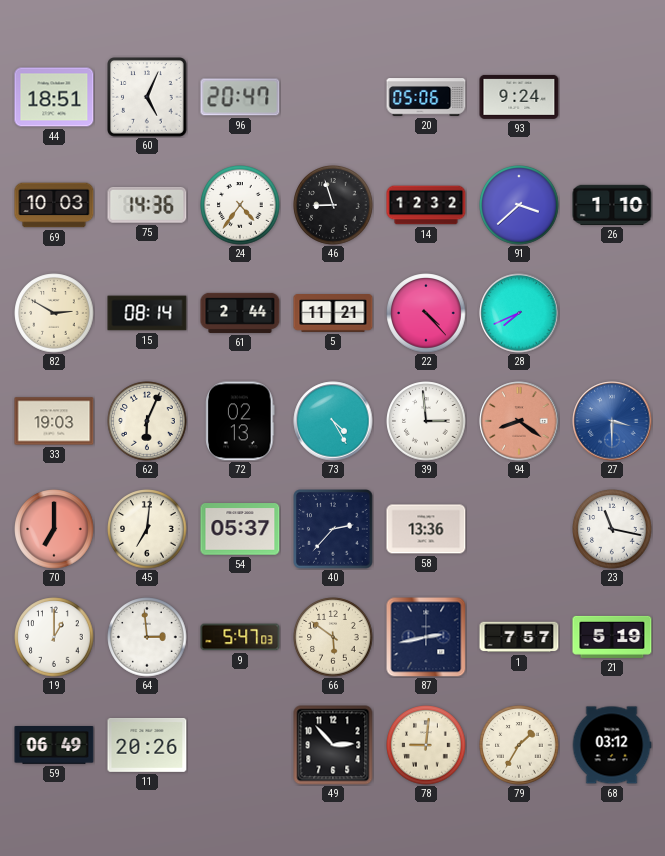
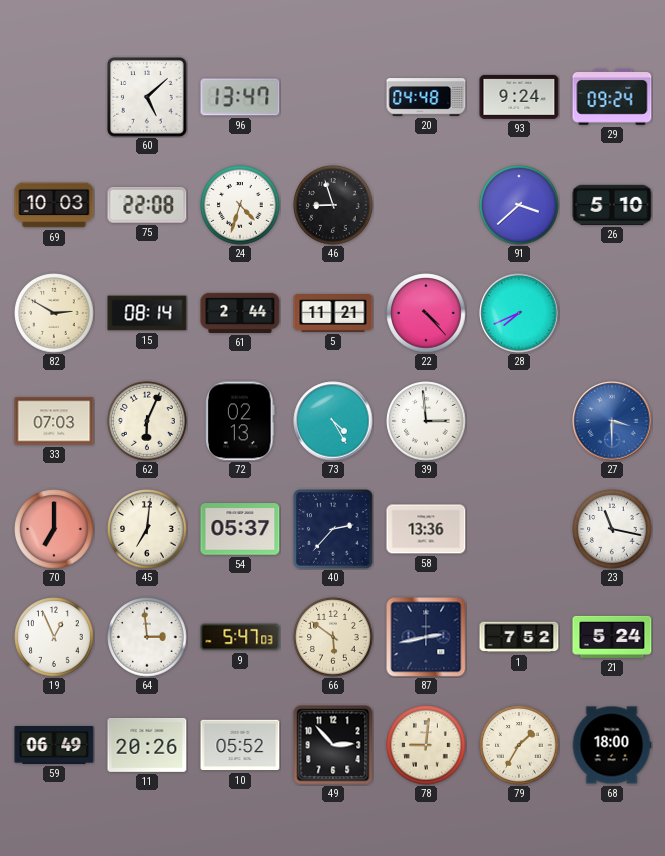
44: 18:51 -> none
60: 5:04 -> 5:08
96: 20:47 -> 13:47
20: 05:06 -> 04:48
29: none -> 09:24
75: 14:36 -> 22:08
24: 4:36 -> 4:33
14: 12:32 -> none
26: 1:10 -> 5:10
33: 19:03 -> 07:03
94: 8:21 -> none
19: 1:00 -> 12:56
1: 7:57 -> 7:52
21: 5:19 -> 5:24
10: none -> 05:52
68: 03:12 -> 18:00
